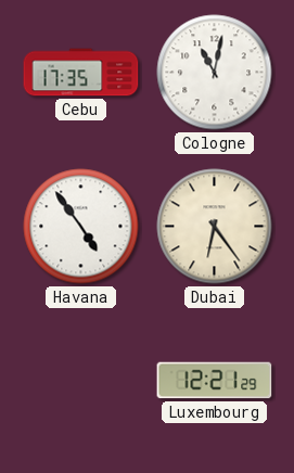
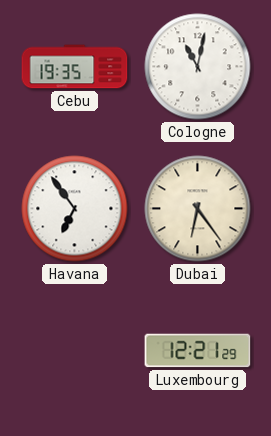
Cebu: 17:35 -> 19:35
Havana: 4:54 -> 6:54
